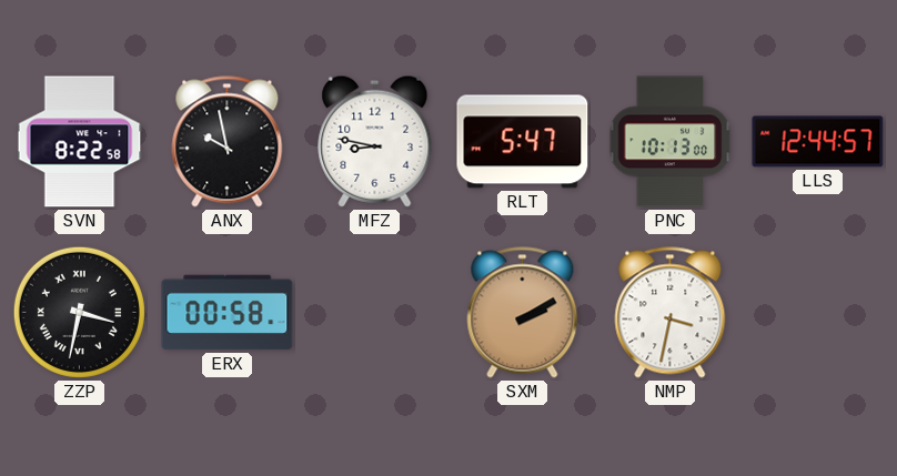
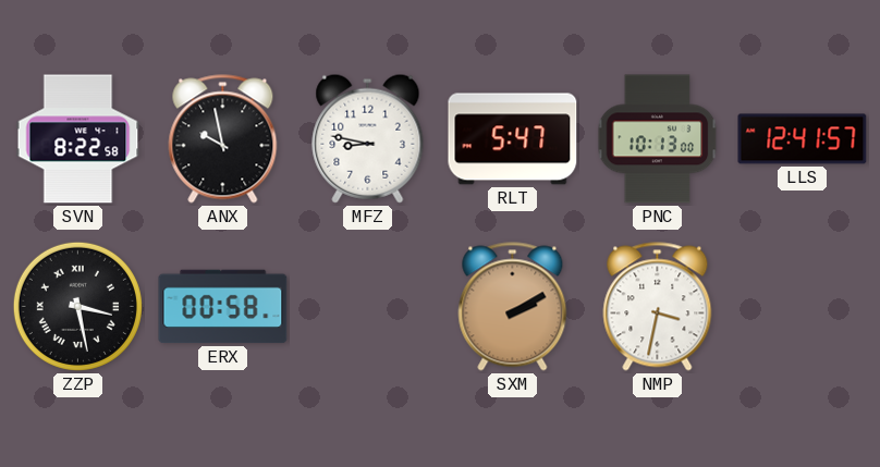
LLS: 12:44 -> 12:41
ZZP: 3:32 -> 3:28
